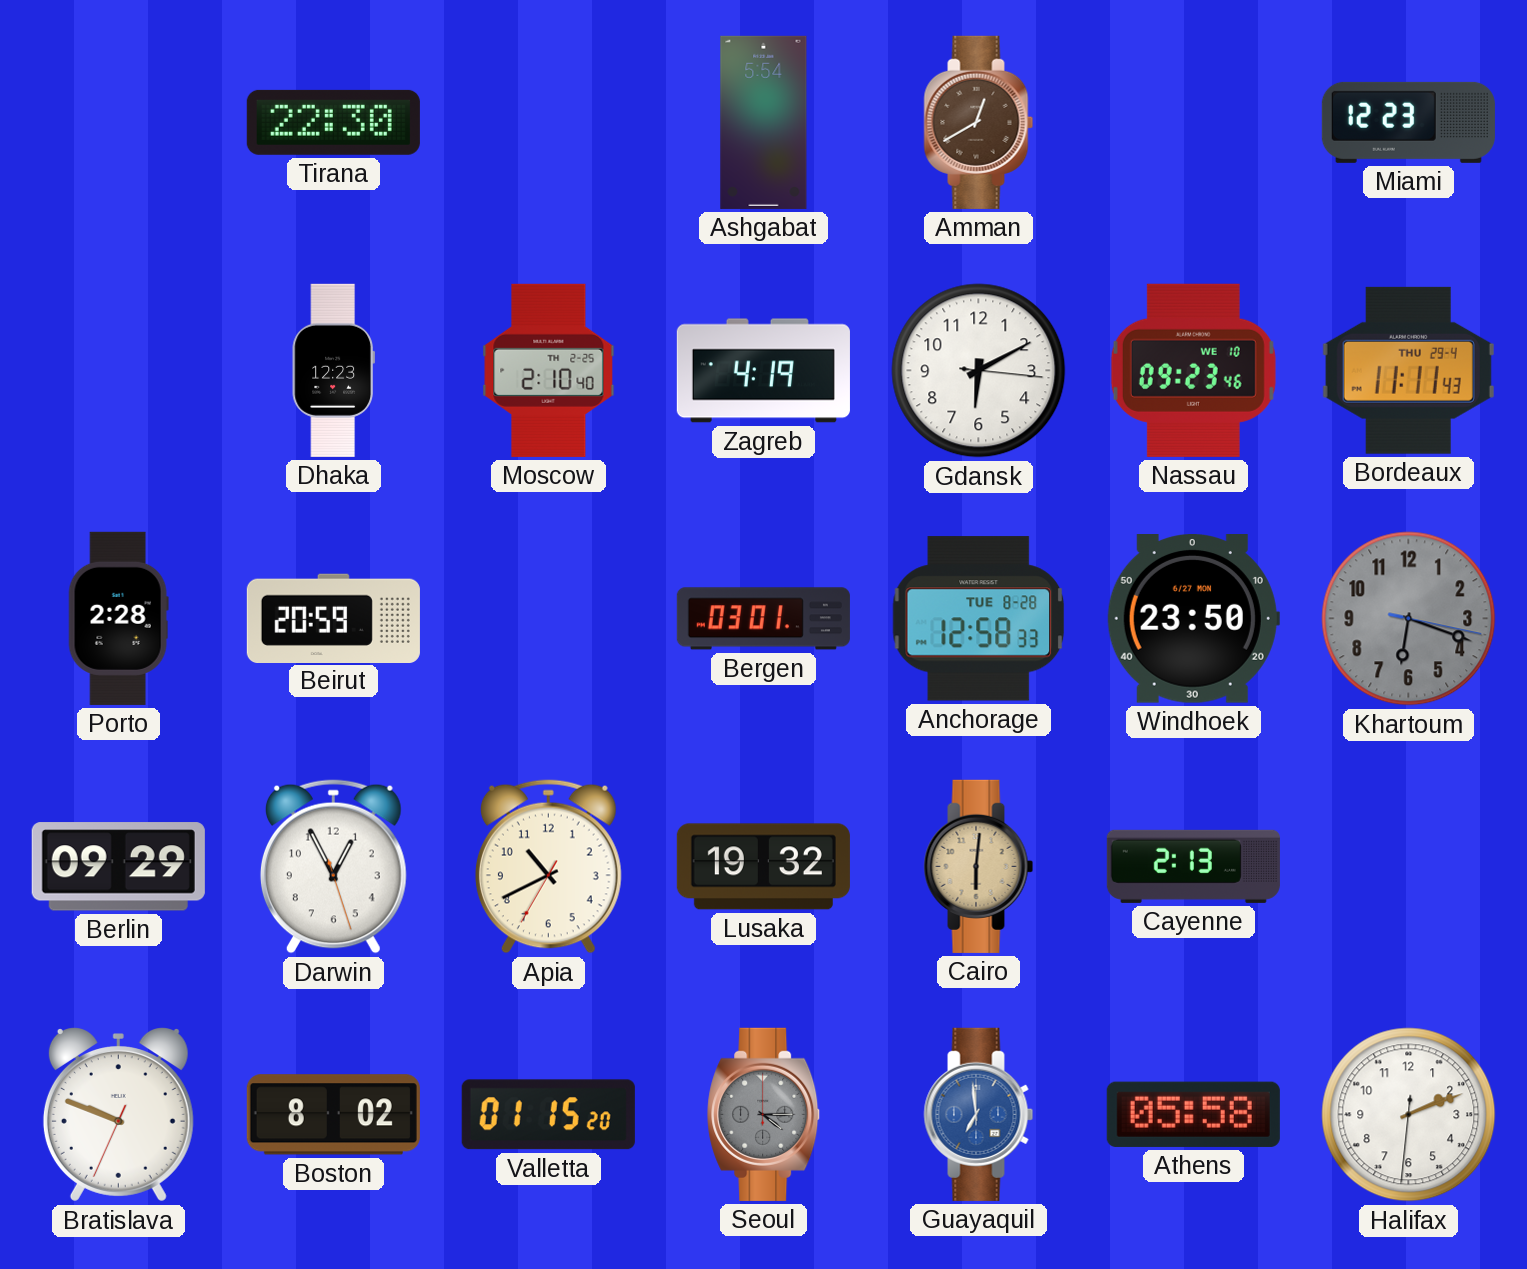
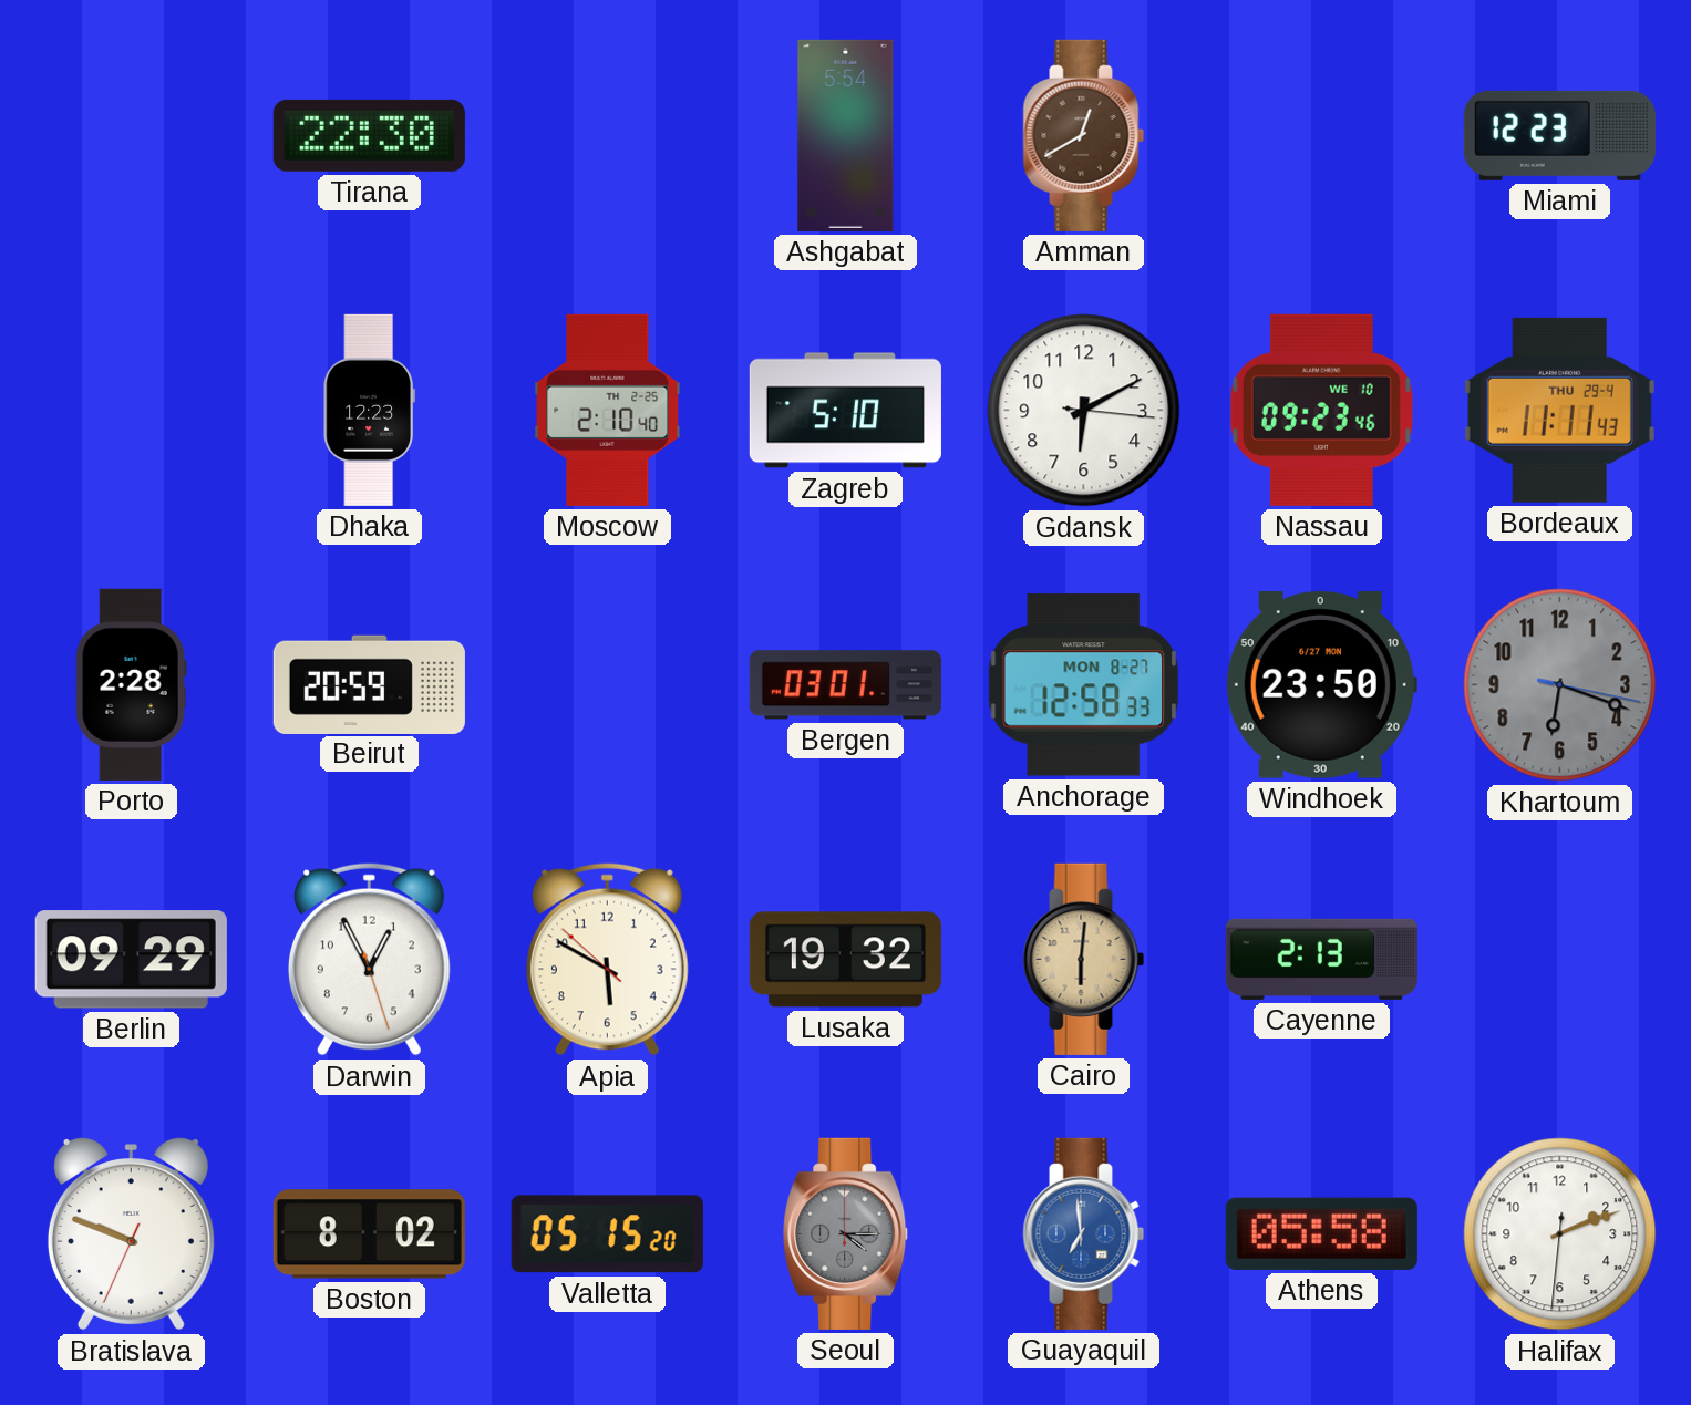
Zagreb: 4:19 -> 5:10
Anchorage date: TUE 8-28 -> MON 8-27
Apia: 10:40 -> 5:49
Valletta: 01:15 -> 05:15
